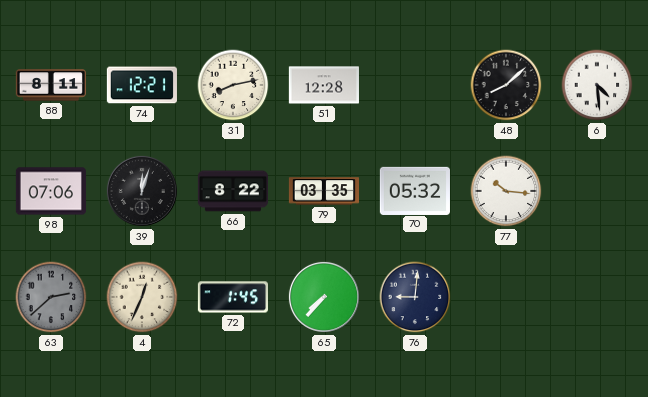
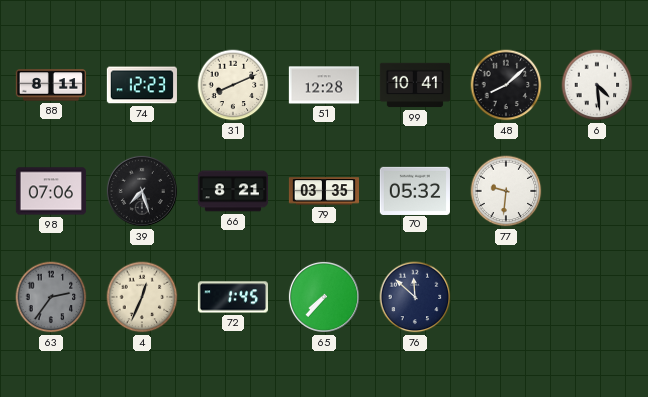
74: 12:21 -> 12:23
31: 8:13 -> 8:11
99: none -> 10:41
39: 12:03 -> 7:27
66: 8:22 -> 8:21
77: 10:16 -> 9:31
63: 2:38 -> 2:36
76: 9:01 -> 11:52
